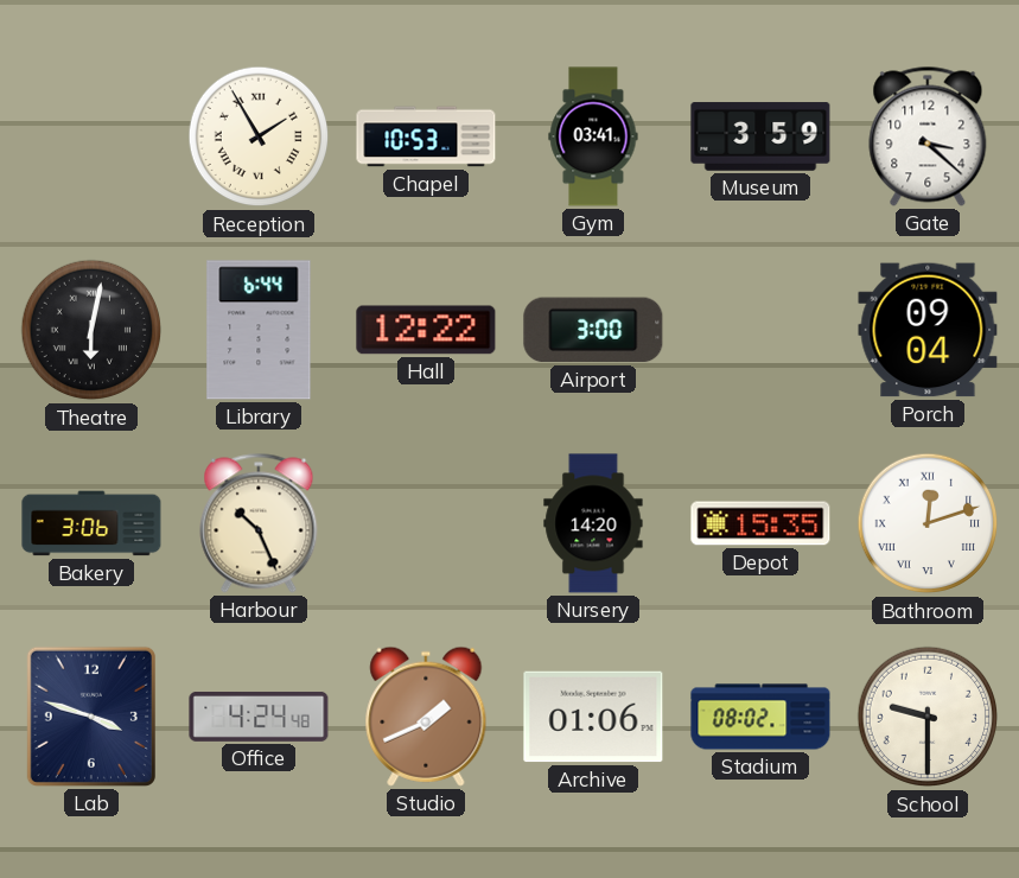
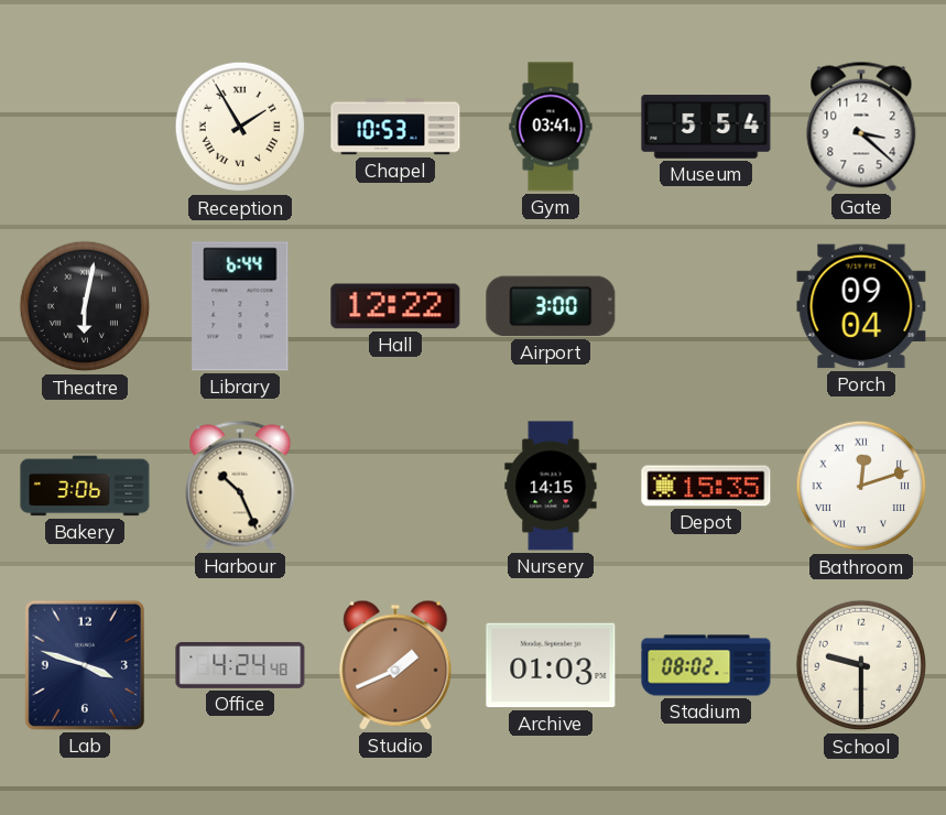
Museum: 3:59 -> 5:54
Nursery: 14:20 -> 14:15
Archive: 01:06 -> 01:03
